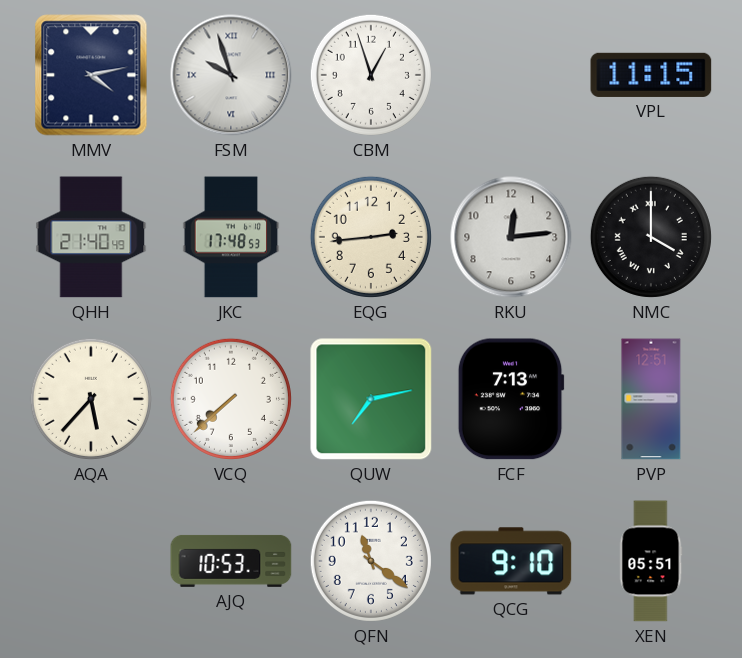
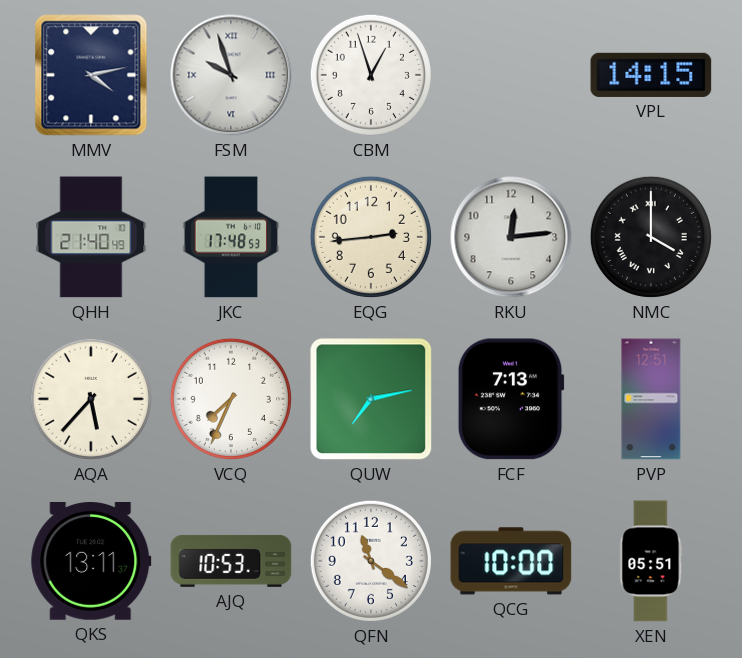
VPL: 11:15 -> 14:15
VCQ: 7:38 -> 7:34
QKS: none -> 13:11
QCG: 9:10 -> 10:00
